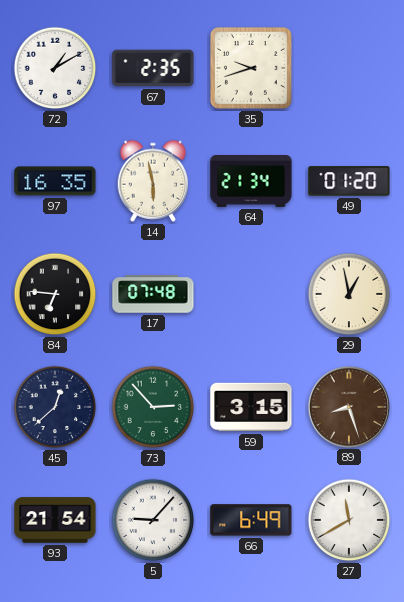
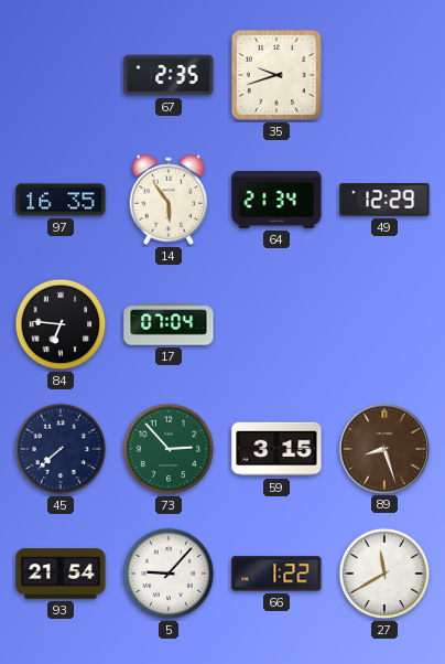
72: 1:10 -> none
14: 5:58 -> 5:54
49: 01:20 -> 12:29
17: 07:48 -> 07:04
29: 12:58 -> none
45: 12:38 -> 7:38
66: 6:49 -> 1:22
